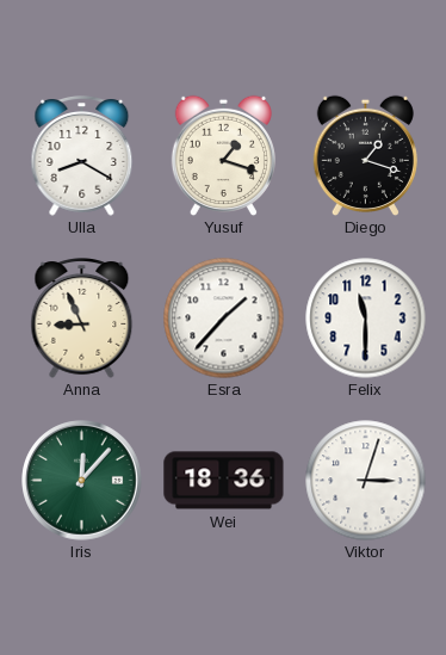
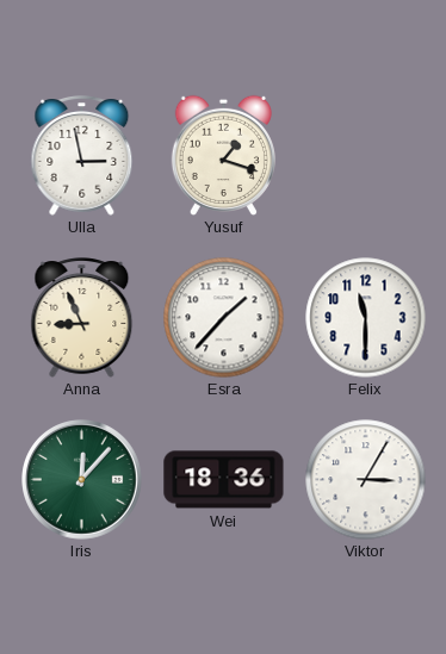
Ulla: 8:20 -> 2:58
Diego: 1:18 -> none
Viktor: 3:03 -> 3:05
